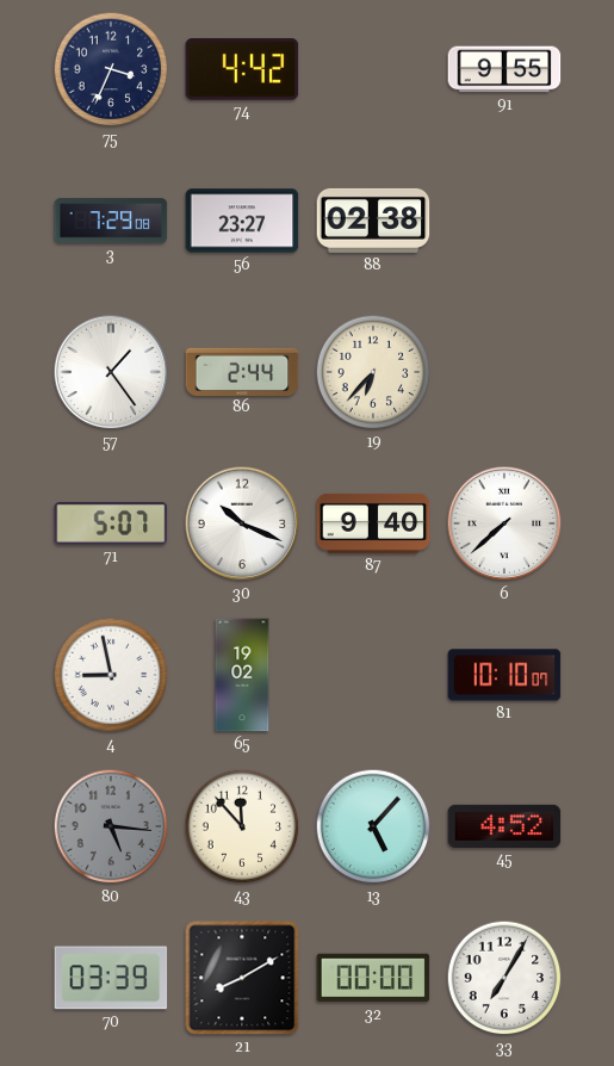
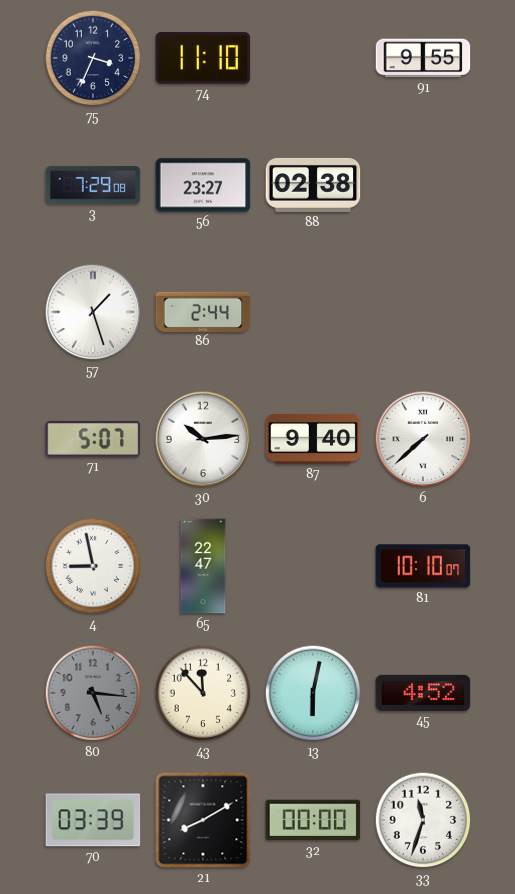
74: 4:42 -> 11:10
57: 1:24 -> 1:27
19: 6:37 -> none
30: 10:19 -> 10:14
65: 19:02 -> 22:47
13: 5:07 -> 6:02
33: 7:05 -> 11:33
